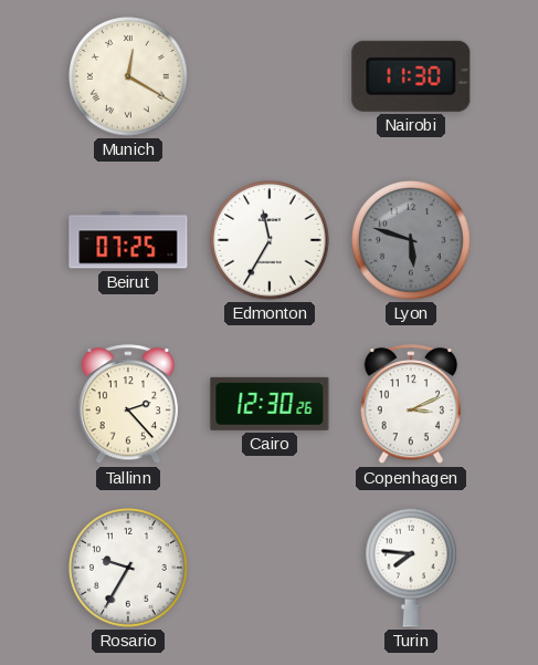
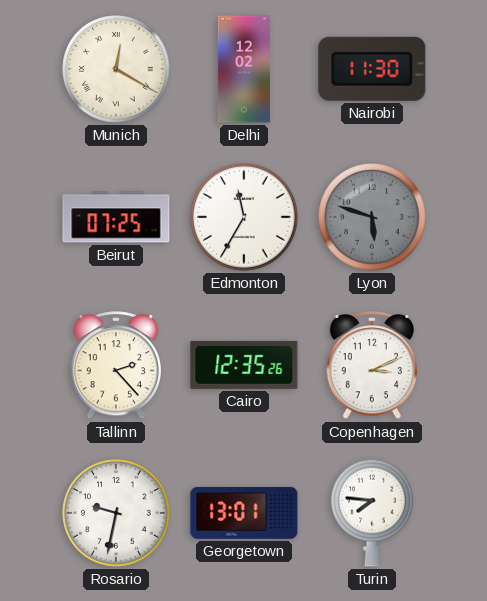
Delhi: none -> 12:02
Cairo: 12:30 -> 12:35
Rosario: 9:35 -> 9:32
Georgetown: none -> 13:01
